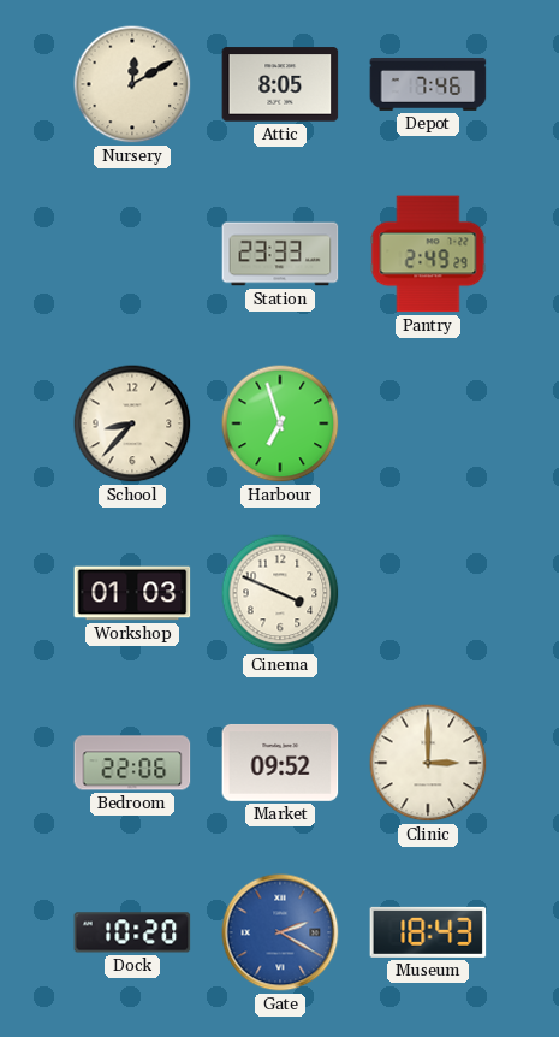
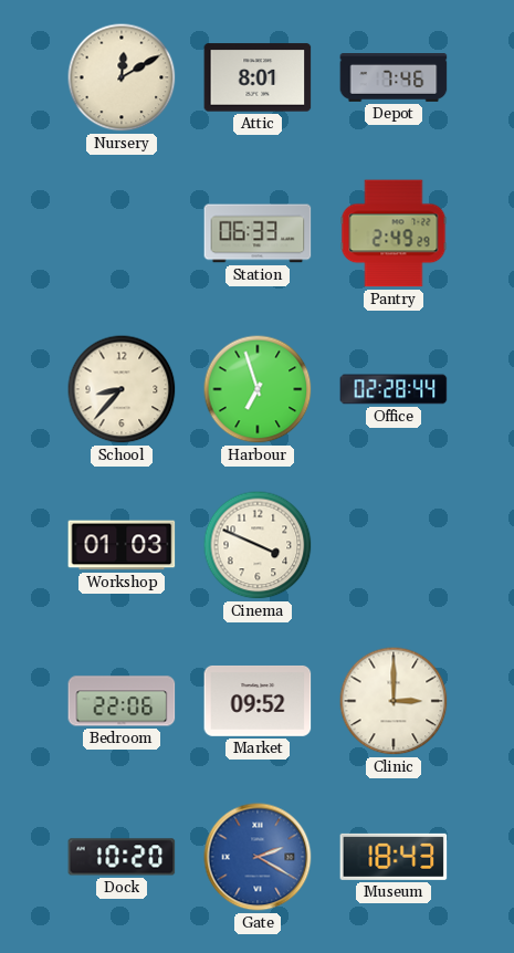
Attic: 8:05 -> 8:01
Station: 23:33 -> 06:33
Office: none -> 02:28
